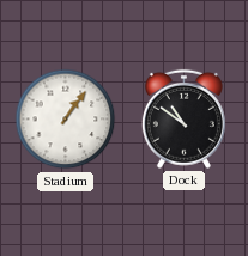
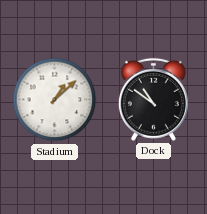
Stadium: 1:06 -> 1:08
